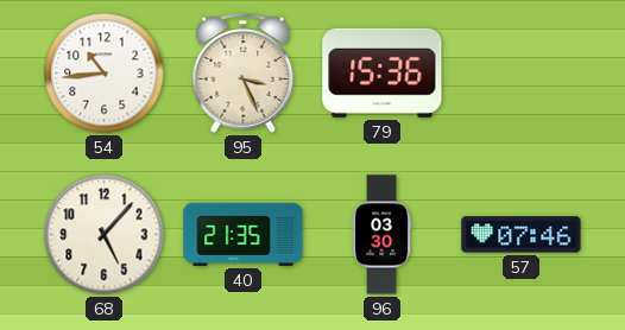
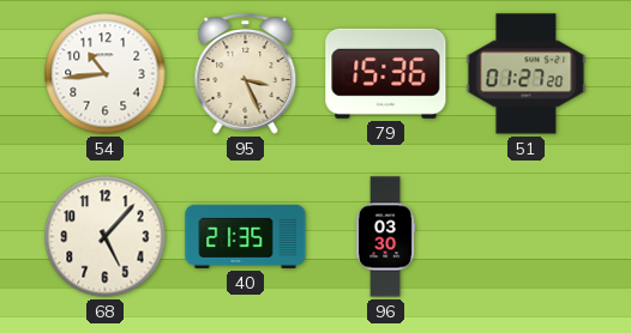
51: none -> 01:27
57: 07:46 -> none
